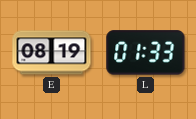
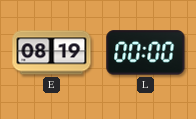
L: 01:33 -> 00:00
